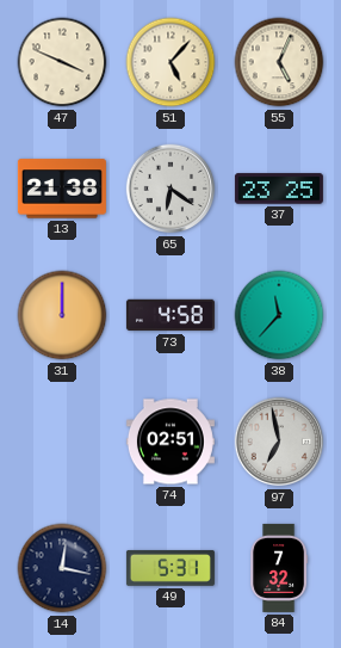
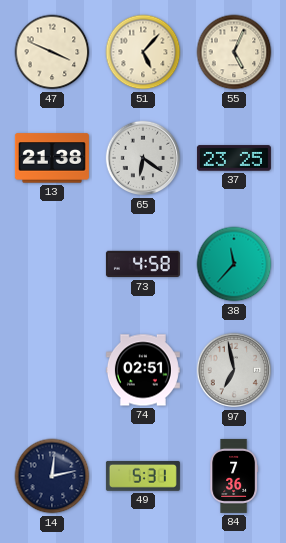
31: 12:00 -> none
14: 12:17 -> 12:13
84: 7:32 -> 7:36
